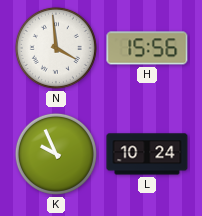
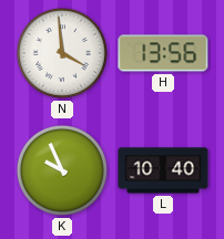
H: 15:56 -> 13:56
L: 10:24 -> 10:40
